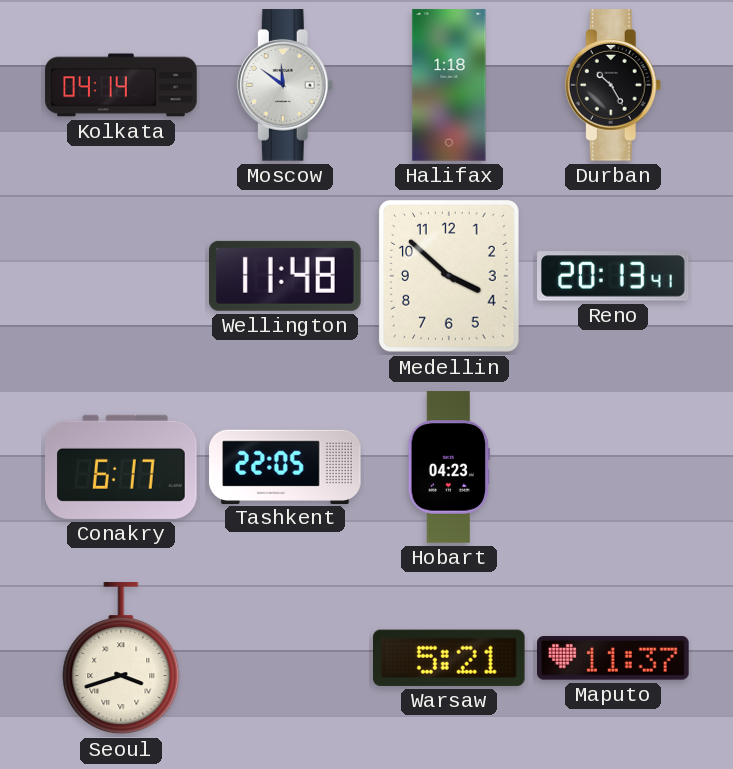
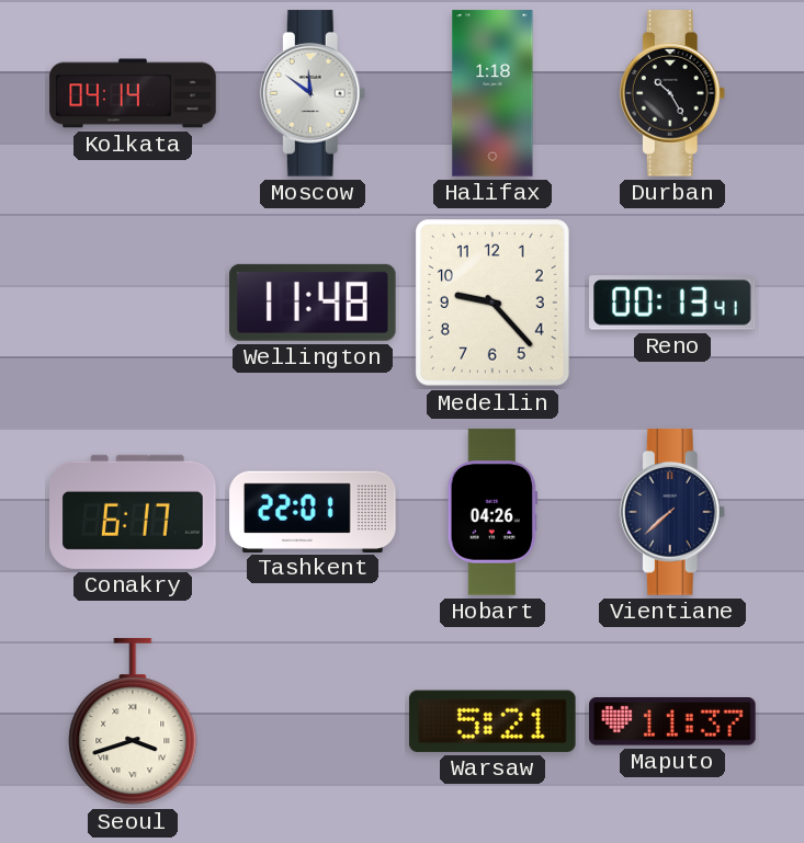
Medellin: 3:52 -> 9:23
Reno: 20:13 -> 00:13
Tashkent: 22:05 -> 22:01
Hobart: 04:23 -> 04:26
Vientiane: none -> 7:38
